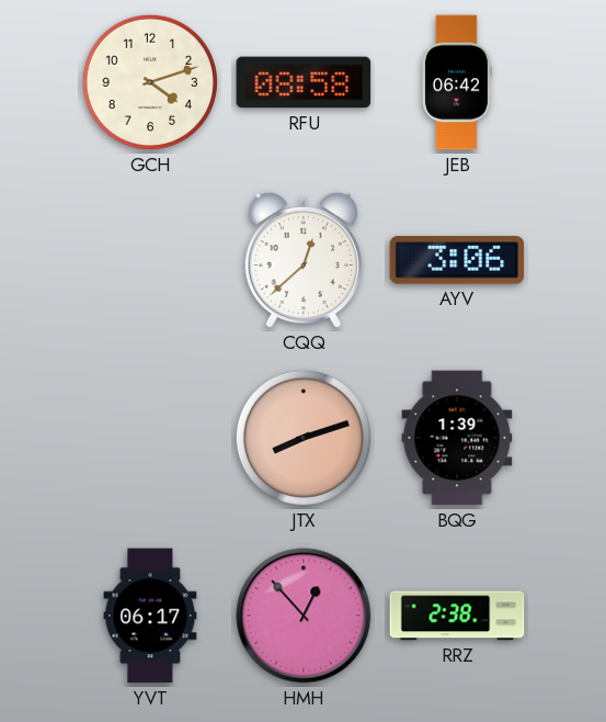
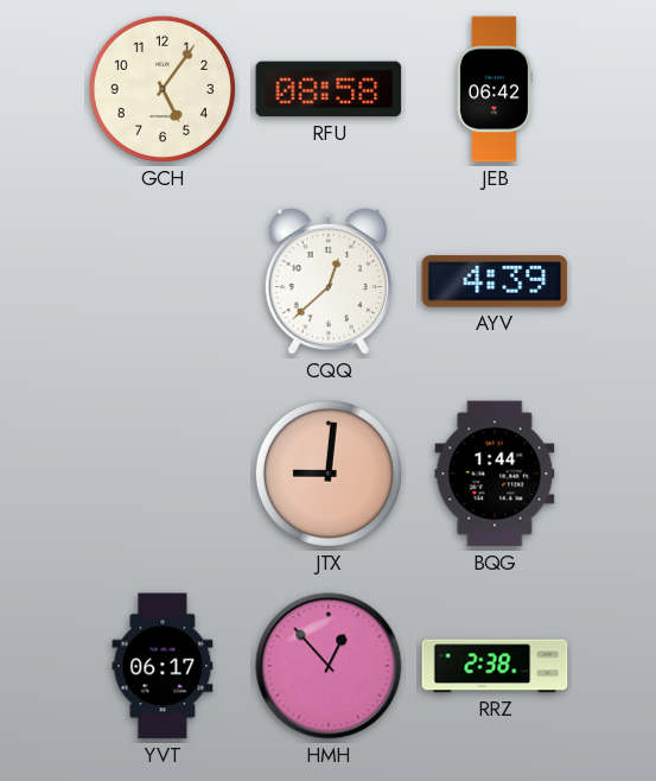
GCH: 4:12 -> 5:06
AYV: 3:06 -> 4:39
JTX: 8:12 -> 9:01
BQG: 1:39 -> 1:44
